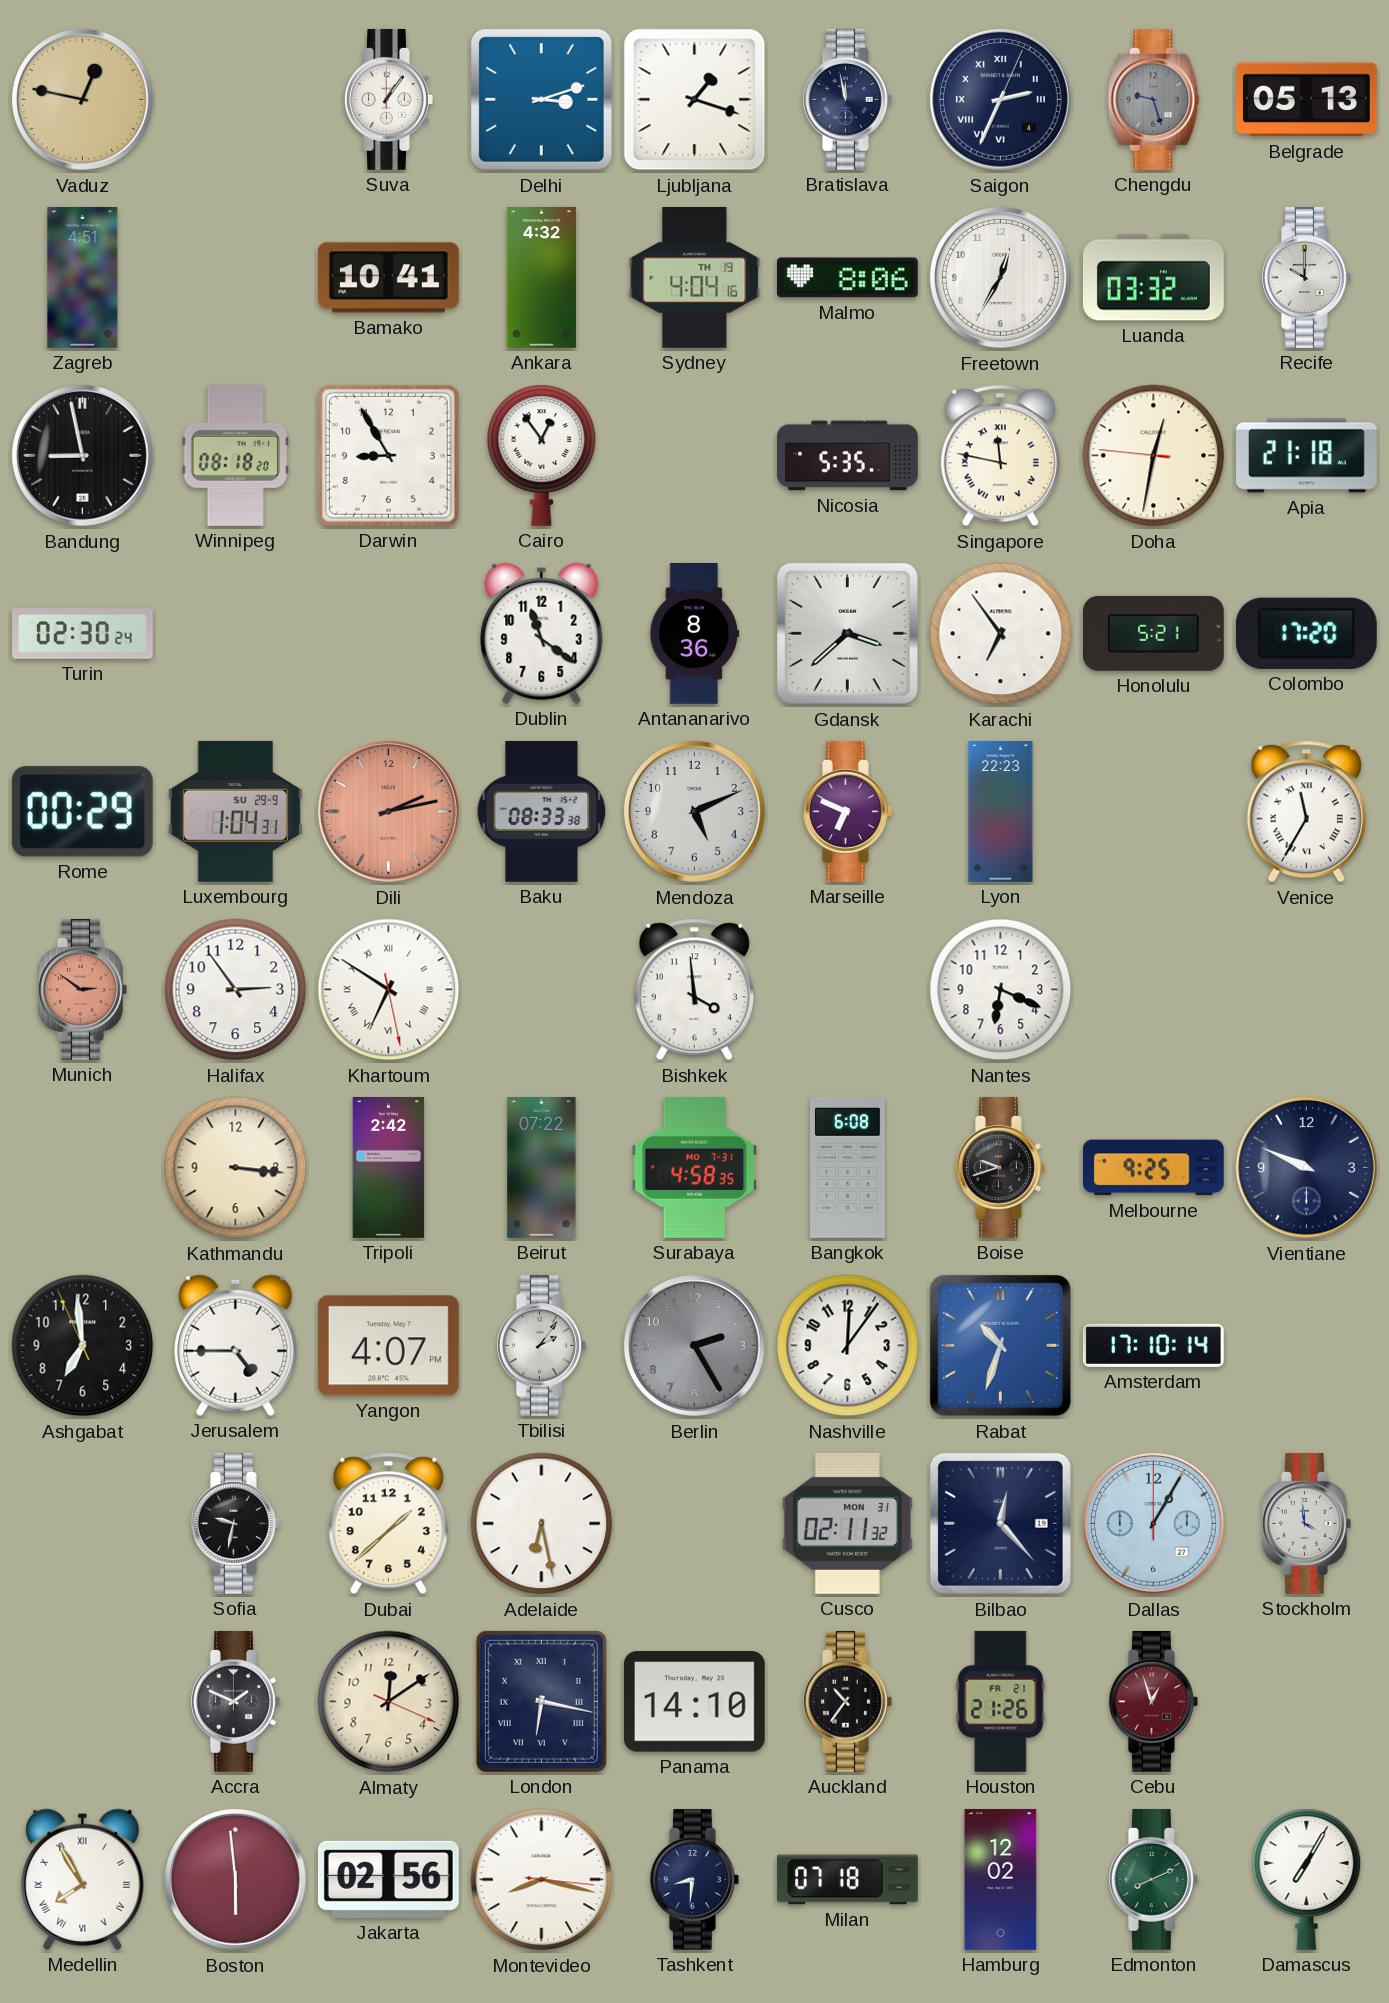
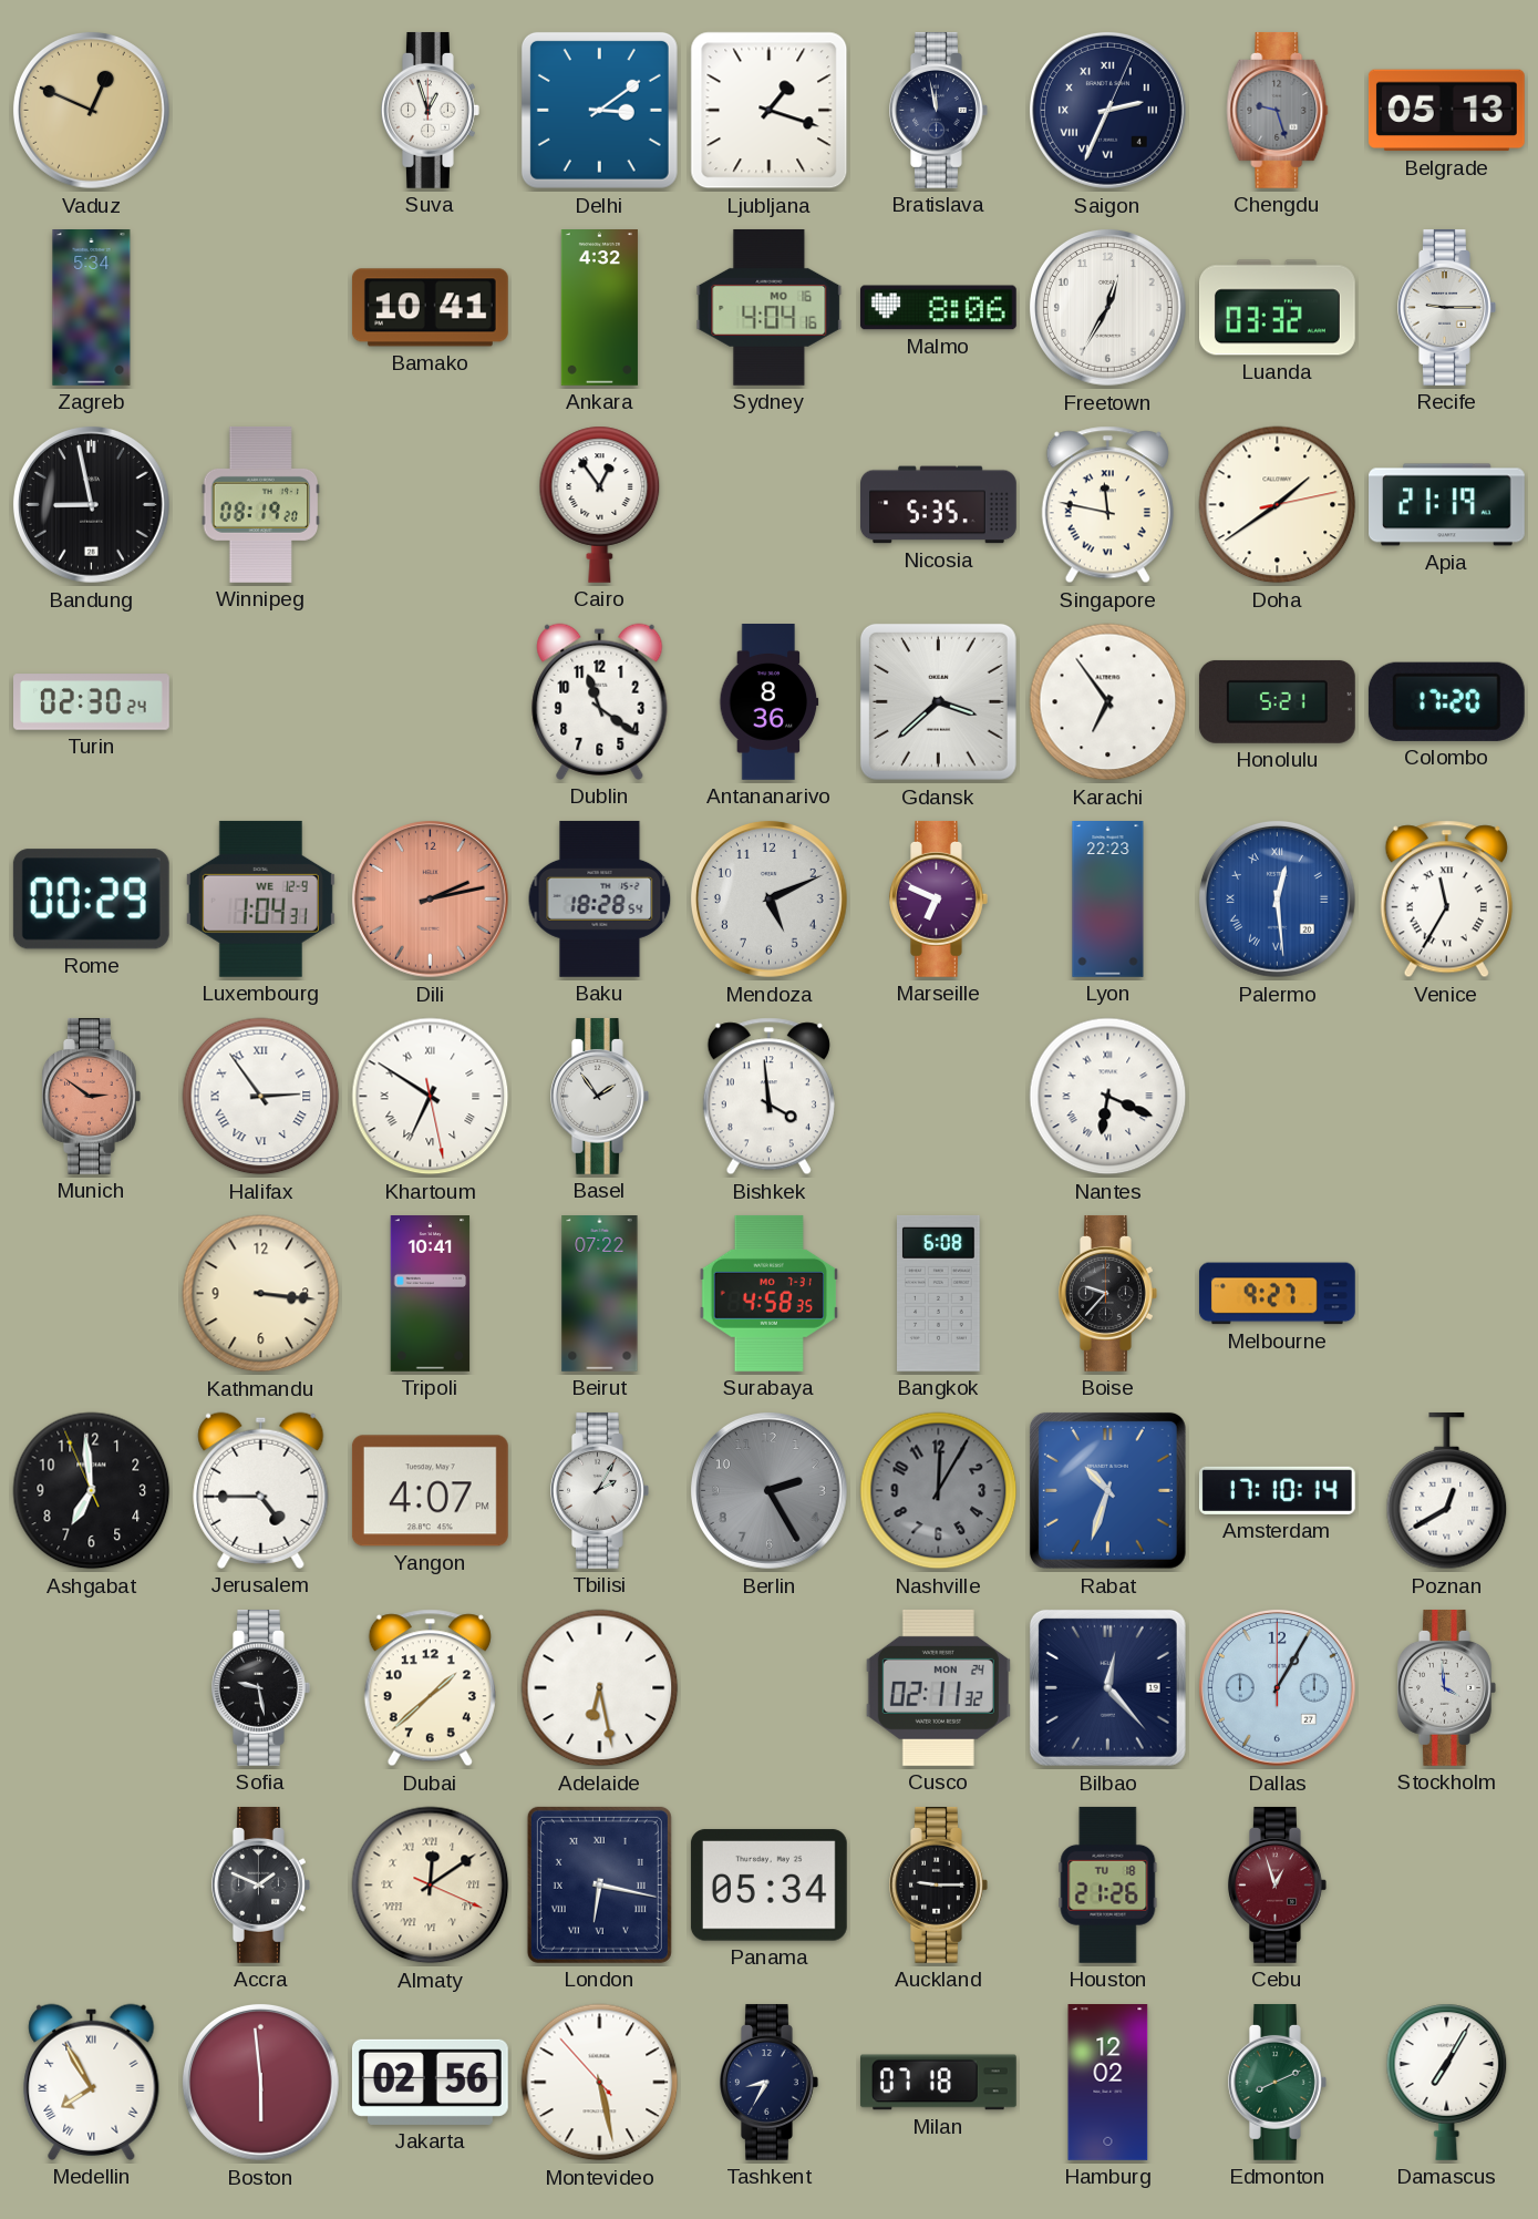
Vaduz: 12:47 -> 12:49
Suva: 1:06 -> 12:57
Delhi: 3:12 -> 3:09
Zagreb: 4:51 -> 5:34
Sydney date: TH 19 -> MO 16
Recife: 10:00 -> 9:15
Winnipeg: 08:18 -> 08:19
Darwin: 8:55 -> none
Doha: 12:31 -> 1:39
Apia: 21:18 -> 21:19
Luxembourg date: SU 29-9 -> WE 12-9
Baku: 08:33 -> 18:28
Palermo: none -> 12:29
Halifax numerals: Arabic -> Roman
Basel: none -> 1:54
Nantes numerals: Arabic -> Roman
Tripoli: 2:42 -> 10:41
Boise: 9:42 -> 9:37
Melbourne: 9:25 -> 9:27
Vientiane: 9:49 -> none
Tbilisi: 2:06 -> 2:05
Nashville: 12:06 -> 12:05
Nashville dial: white -> grey
Poznan: none -> 12:40
Sofia: 9:32 -> 9:28
Cusco date: MON 31 -> MON 24
Almaty numerals: Arabic -> Roman
Panama: 14:10 -> 05:34
Auckland: 10:36 -> 9:15
Houston date: FR 21 -> TU 18
Montevideo: 8:17 -> 5:27
Tashkent: 8:31 -> 8:35
